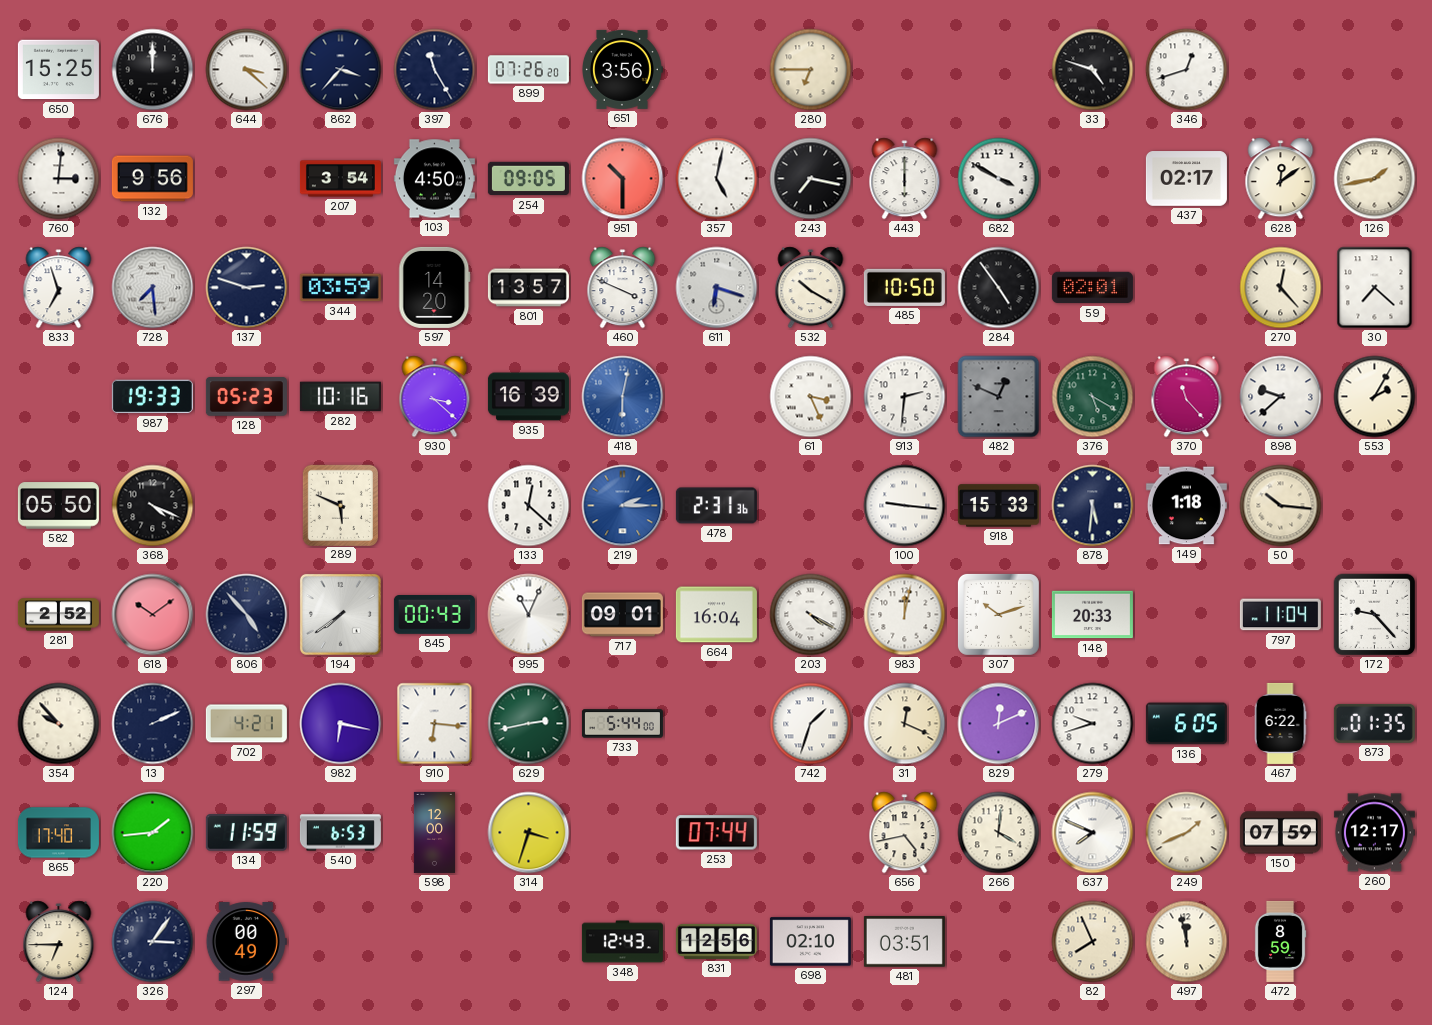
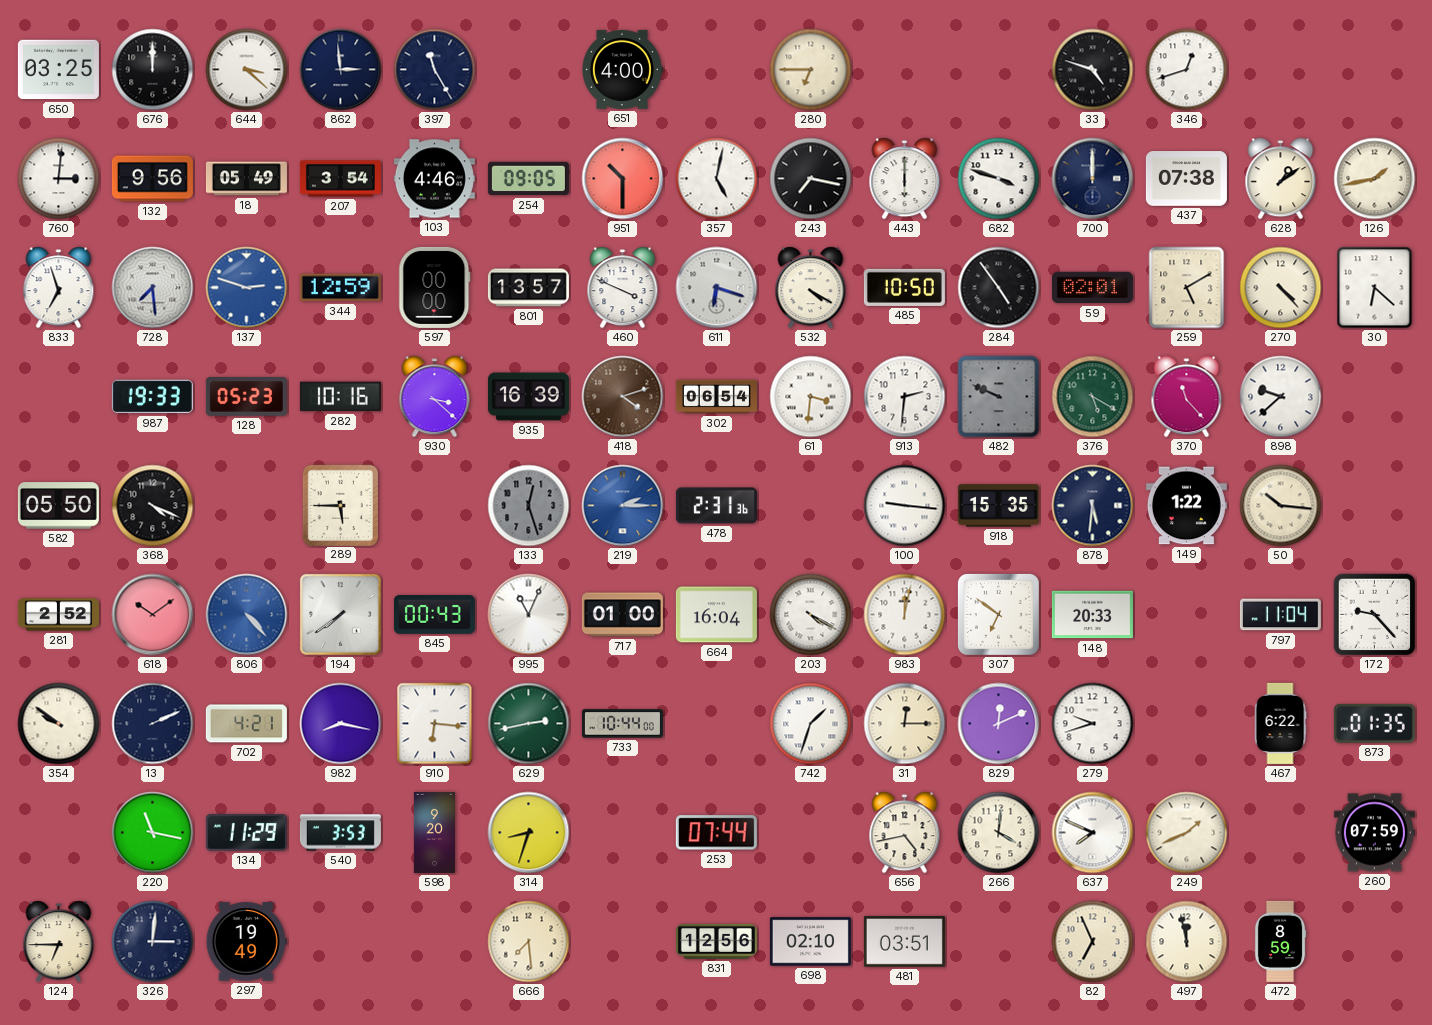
650: 15:25 -> 03:25
862: 3:37 -> 2:59
899: 07:26 -> none
651: 3:56 -> 4:00
18: none -> 05:49
103: 4:50 -> 4:46
682: 3:50 -> 3:48
700: none -> 12:00
437: 02:17 -> 07:38
628: 12:09 -> 1:09
137 dial: navy -> blue
344: 03:59 -> 12:59
597: 14:20 -> 00:00
532: 10:20 -> 4:20
259: none -> 5:10
270: 12:23 -> 4:23
30: 7:22 -> 6:22
418: 6:02 -> 4:12
418 dial: blue -> brown
302: none -> 06:54
61: 3:26 -> 3:31
482: 12:49 -> 9:49
553: 2:05 -> none
289: 5:49 -> 5:45
133: 12:22 -> 12:27
133 dial: white -> grey
918: 15:33 -> 15:35
149: 1:18 -> 1:22
806: 4:53 -> 4:23
806 dial: navy -> blue
717: 09:01 -> 01:00
307: 10:12 -> 6:51
354: 9:53 -> 9:51
982: 6:17 -> 8:17
733: 5:44 -> 10:44
31: 12:19 -> 12:15
136: 6:05 -> none
865: 17:40 -> none
220: 1:44 -> 11:17
134: 11:59 -> 11:29
540: 6:53 -> 3:53
598: 12:00 -> 9:20
314: 3:33 -> 8:33
150: 07:59 -> none
260: 12:17 -> 07:59
326: 3:06 -> 3:01
297: 00:49 -> 19:49
666: none -> 7:29
348: 12:43 -> none
82: 7:56 -> 6:56
